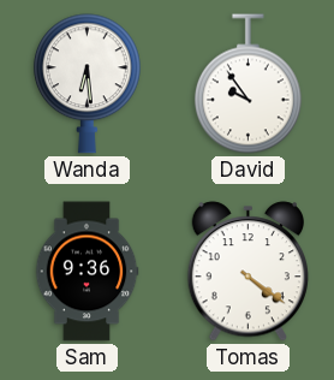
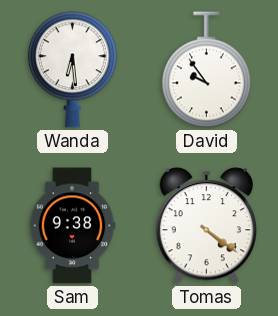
Sam: 9:36 -> 9:38
